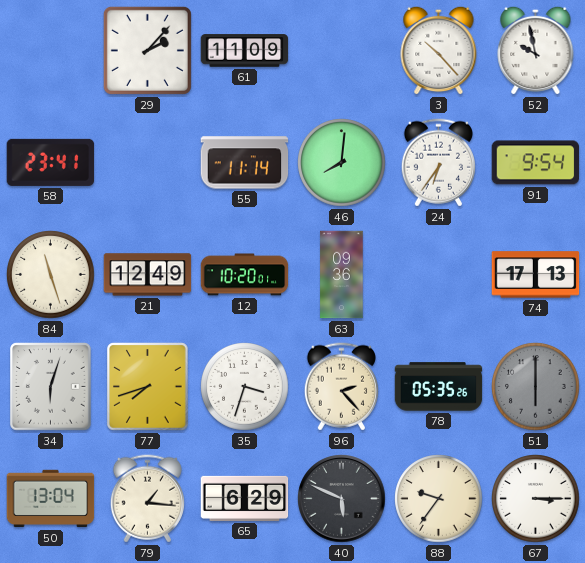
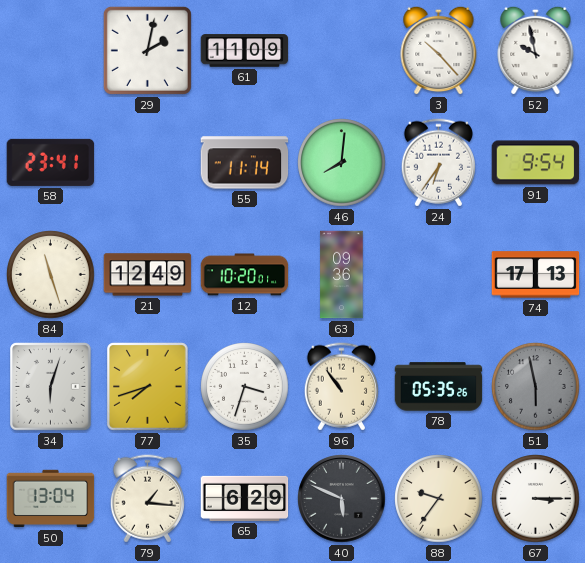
29: 2:07 -> 2:02
96: 2:23 -> 10:54
51: 6:00 -> 5:58
